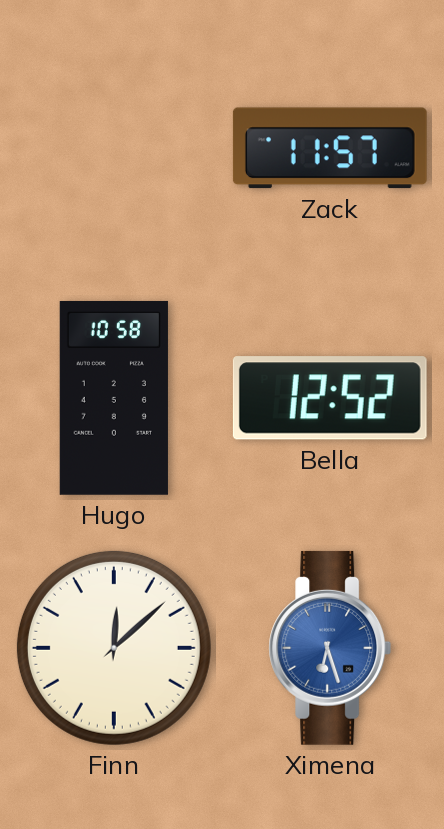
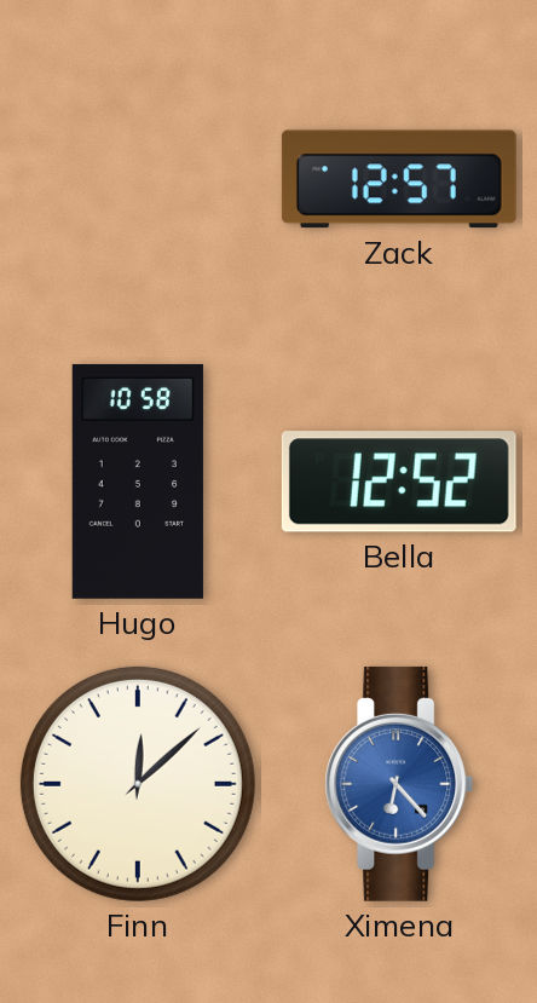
Zack: 11:57 -> 12:57
Ximena: 6:27 -> 6:23
